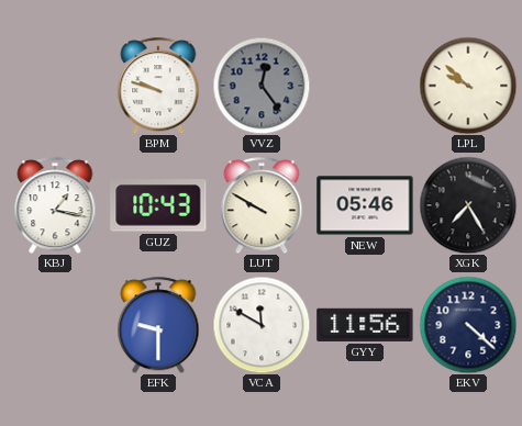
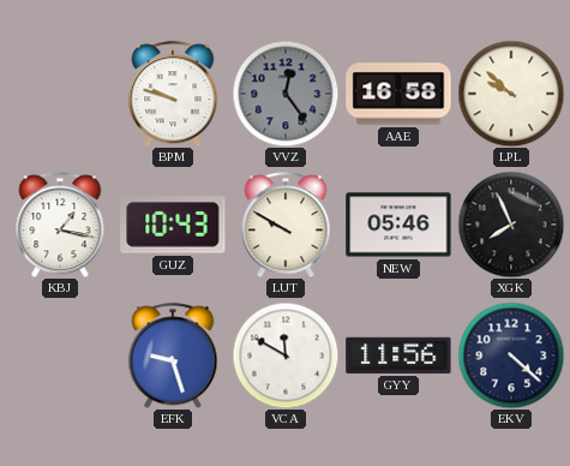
AAE: none -> 16:58
XGK: 7:25 -> 7:56
EFK: 9:30 -> 9:27
